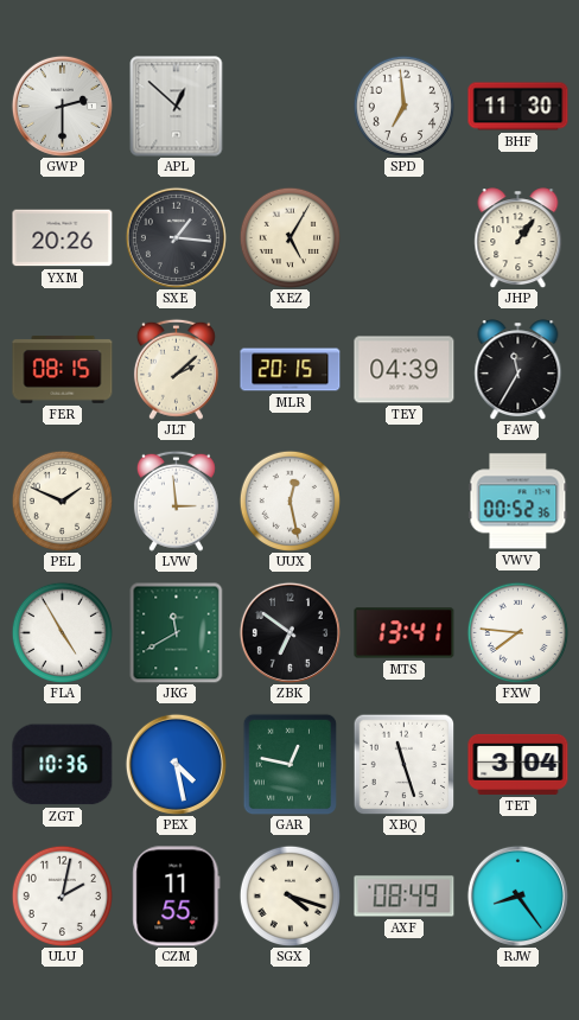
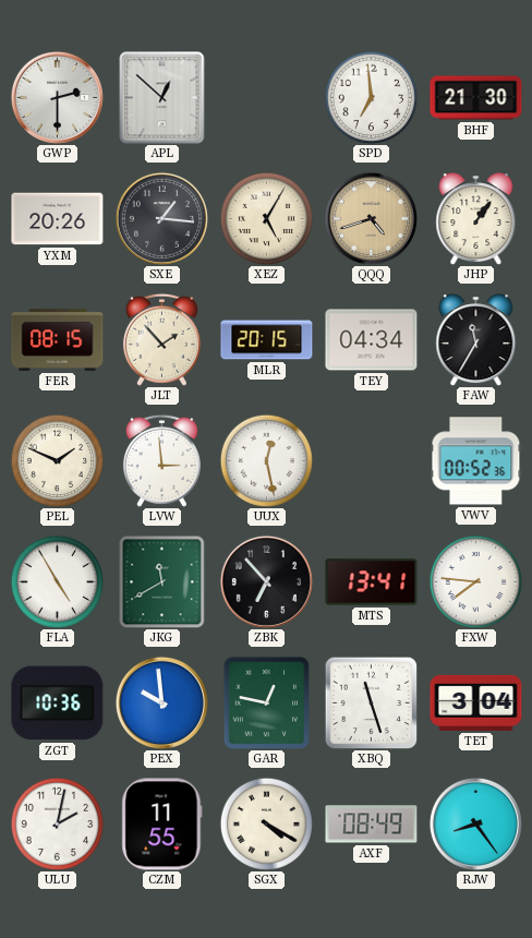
BHF: 11:30 -> 21:30
QQQ: none -> 4:42
JLT: 2:08 -> 1:53
TEY: 04:39 -> 04:34
ZBK: 6:51 -> 6:53
PEX: 4:28 -> 9:59
SGX: 4:18 -> 4:20
